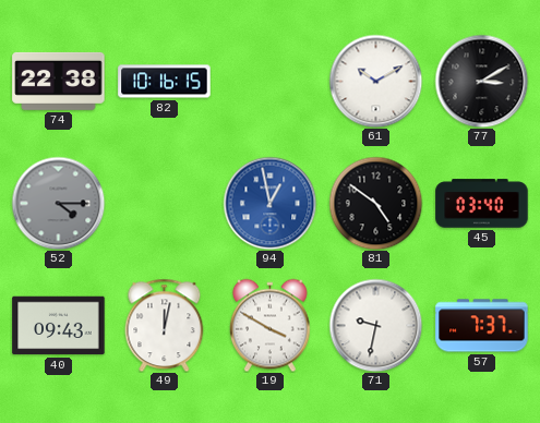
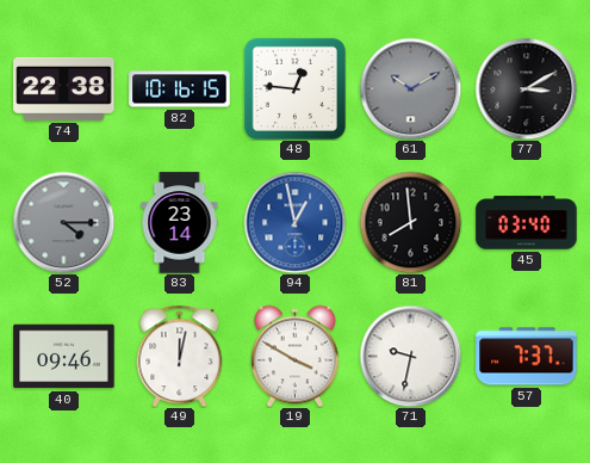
48: none -> 12:46
61 dial: white -> grey
83: none -> 23:14
81: 4:51 -> 7:59
40: 09:43 -> 09:46
